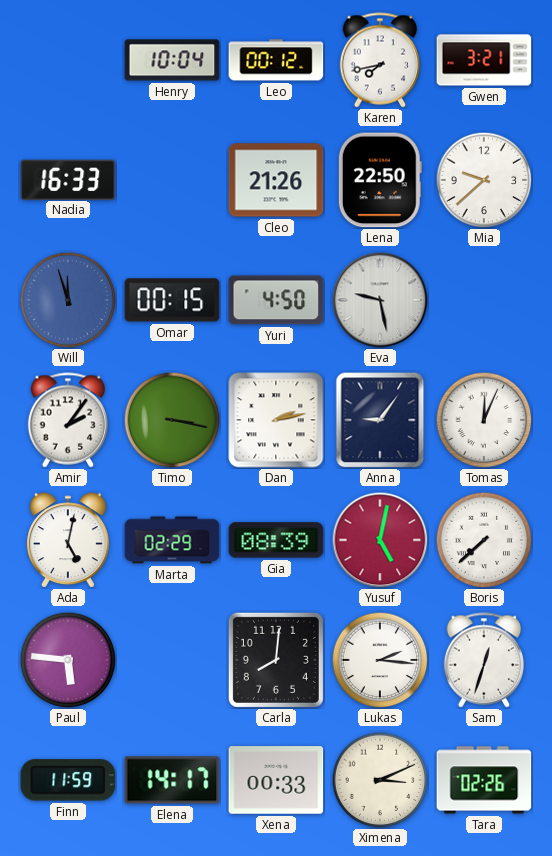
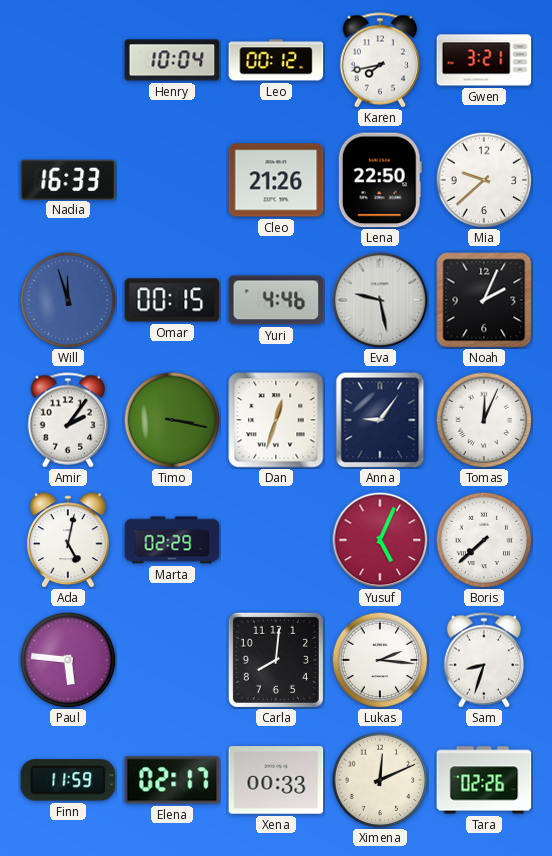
Yuri: 4:50 -> 4:46
Noah: none -> 2:04
Dan: 2:13 -> 12:33
Gia: 08:39 -> none
Yusuf: 5:02 -> 5:04
Sam: 12:33 -> 8:33
Elena: 14:17 -> 02:17
Ximena: 3:11 -> 12:11
